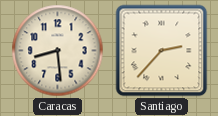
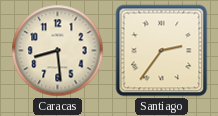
Santiago: 2:37 -> 2:36
